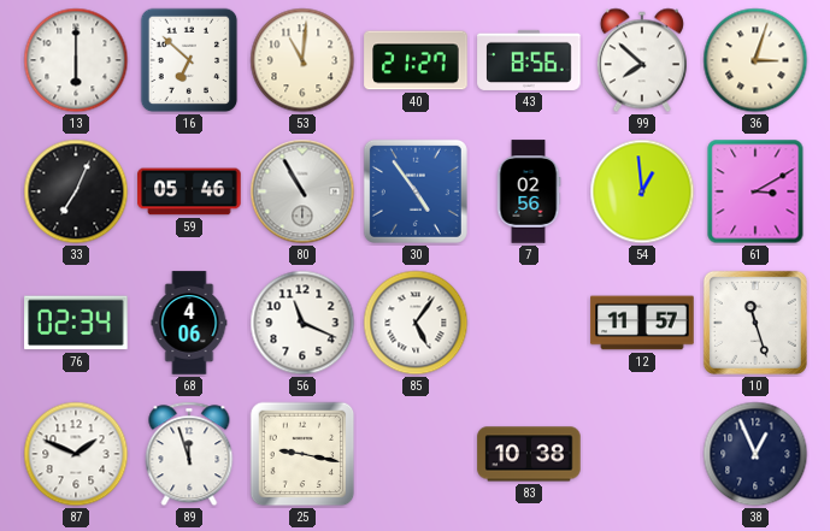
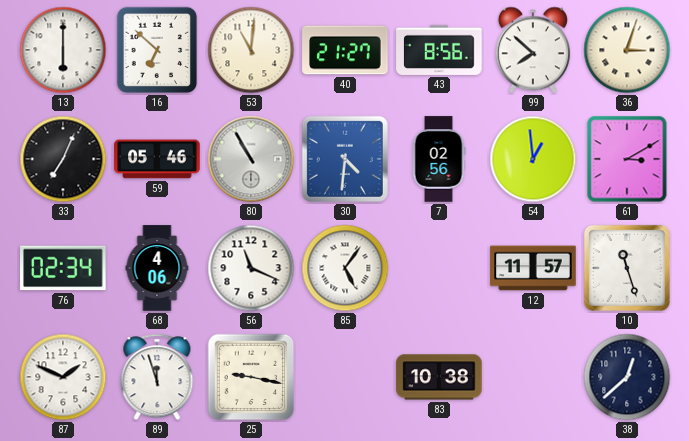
30: 4:54 -> 4:31
38: 12:56 -> 12:38
